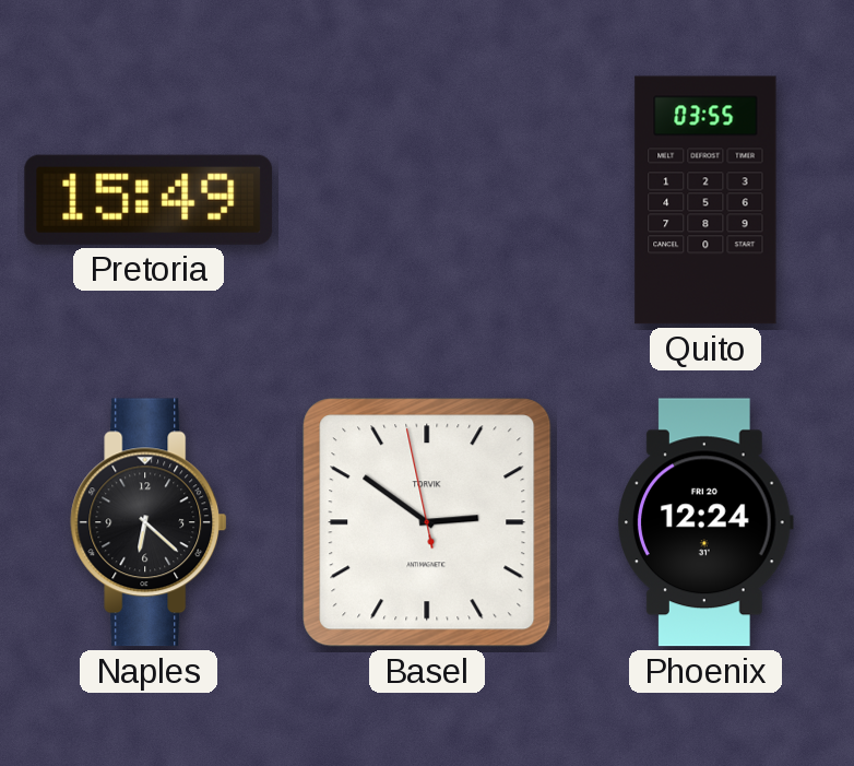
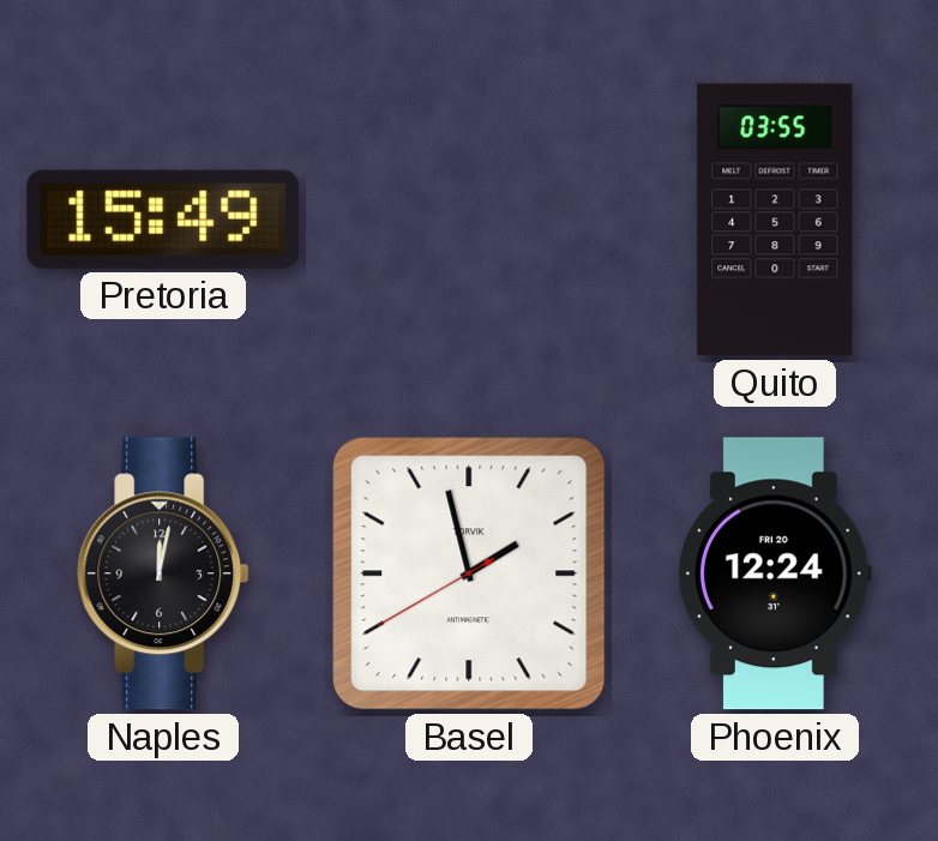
Naples: 6:22 -> 12:02
Basel: 2:50 -> 1:57
